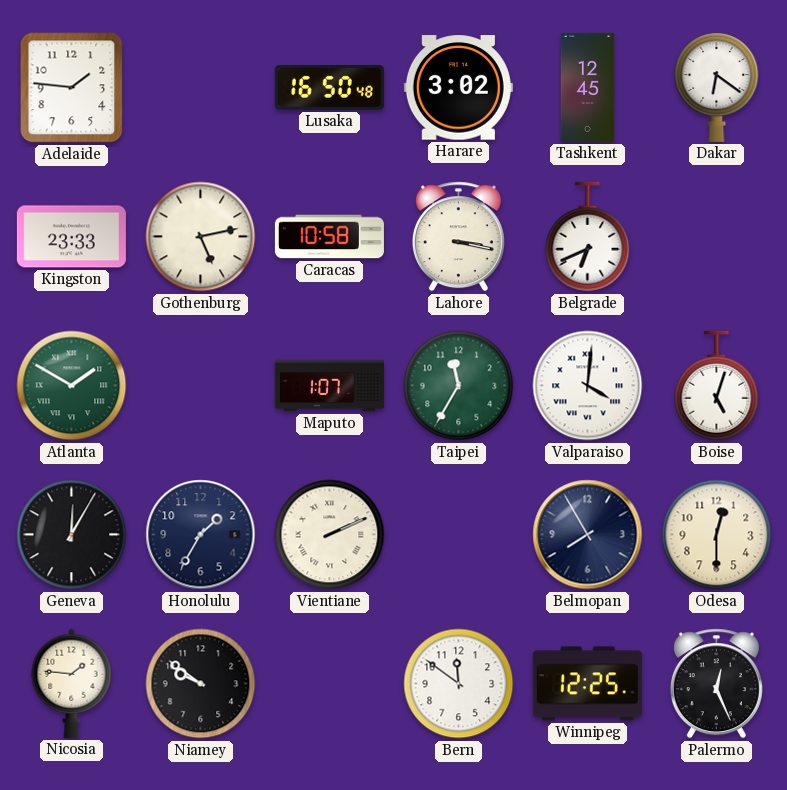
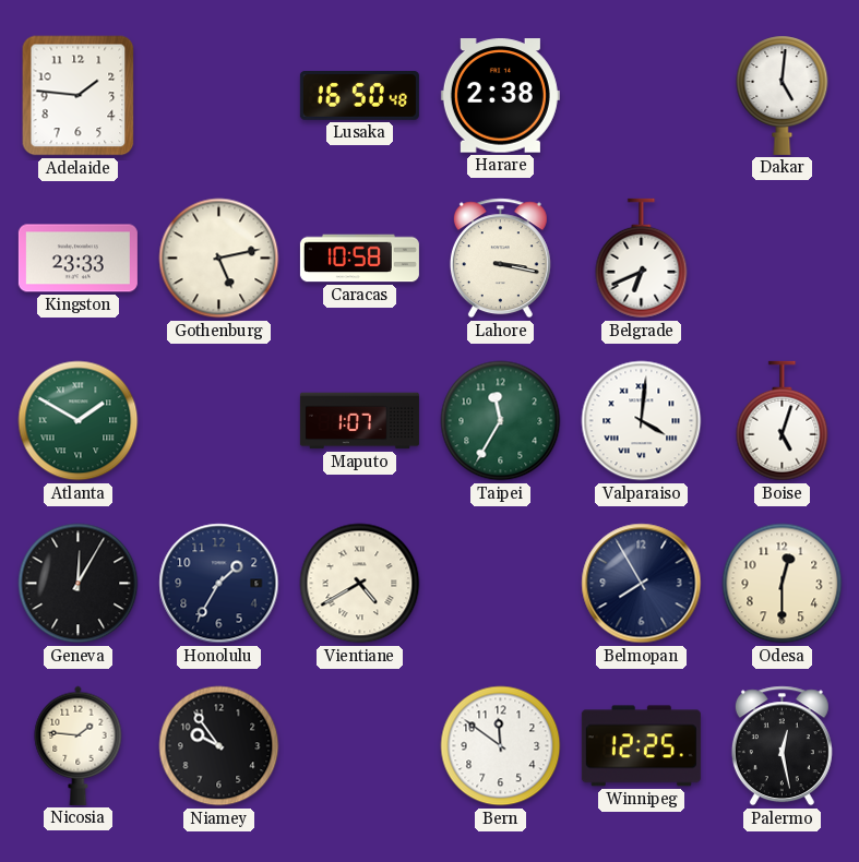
Harare: 3:02 -> 2:38
Tashkent: 12:45 -> none
Dakar: 6:21 -> 5:01
Vientiane: 2:11 -> 4:40
Niamey: 9:51 -> 9:54
Palermo: 12:26 -> 12:28
